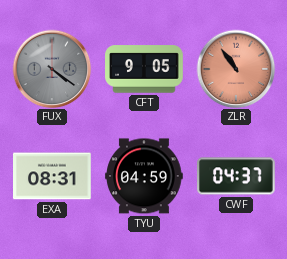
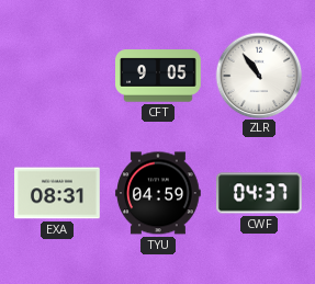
FUX: 4:21 -> none
ZLR dial: salmon -> white
